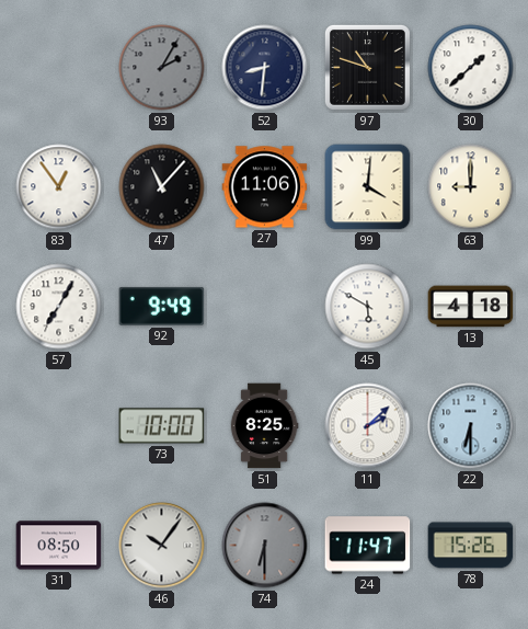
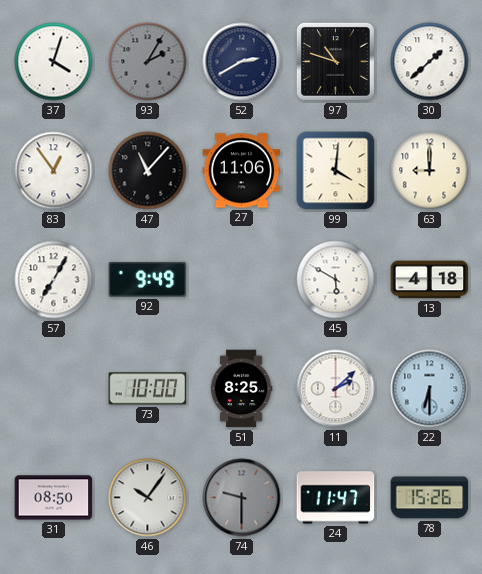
37: none -> 4:03
52: 8:31 -> 2:40
74: 6:30 -> 9:30
